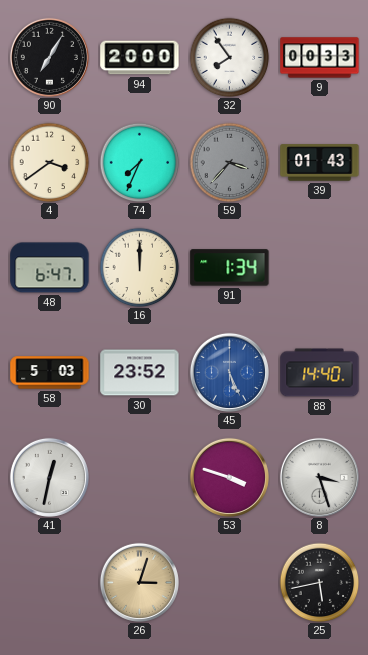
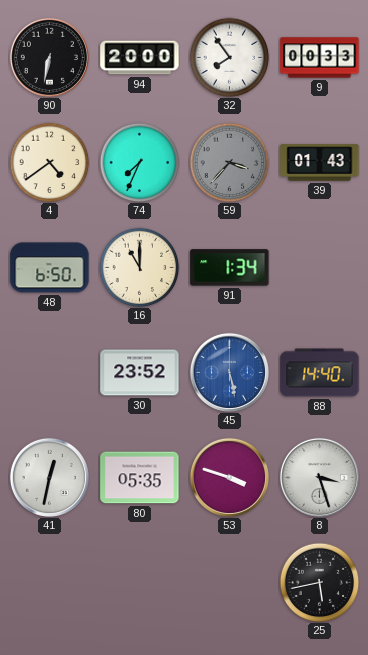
90: 7:05 -> 6:32
4: 3:39 -> 4:39
48: 6:47 -> 6:50
16: 12:00 -> 11:00
58: 5:03 -> none
45: 5:26 -> 5:28
80: none -> 05:35
26: 3:03 -> none
